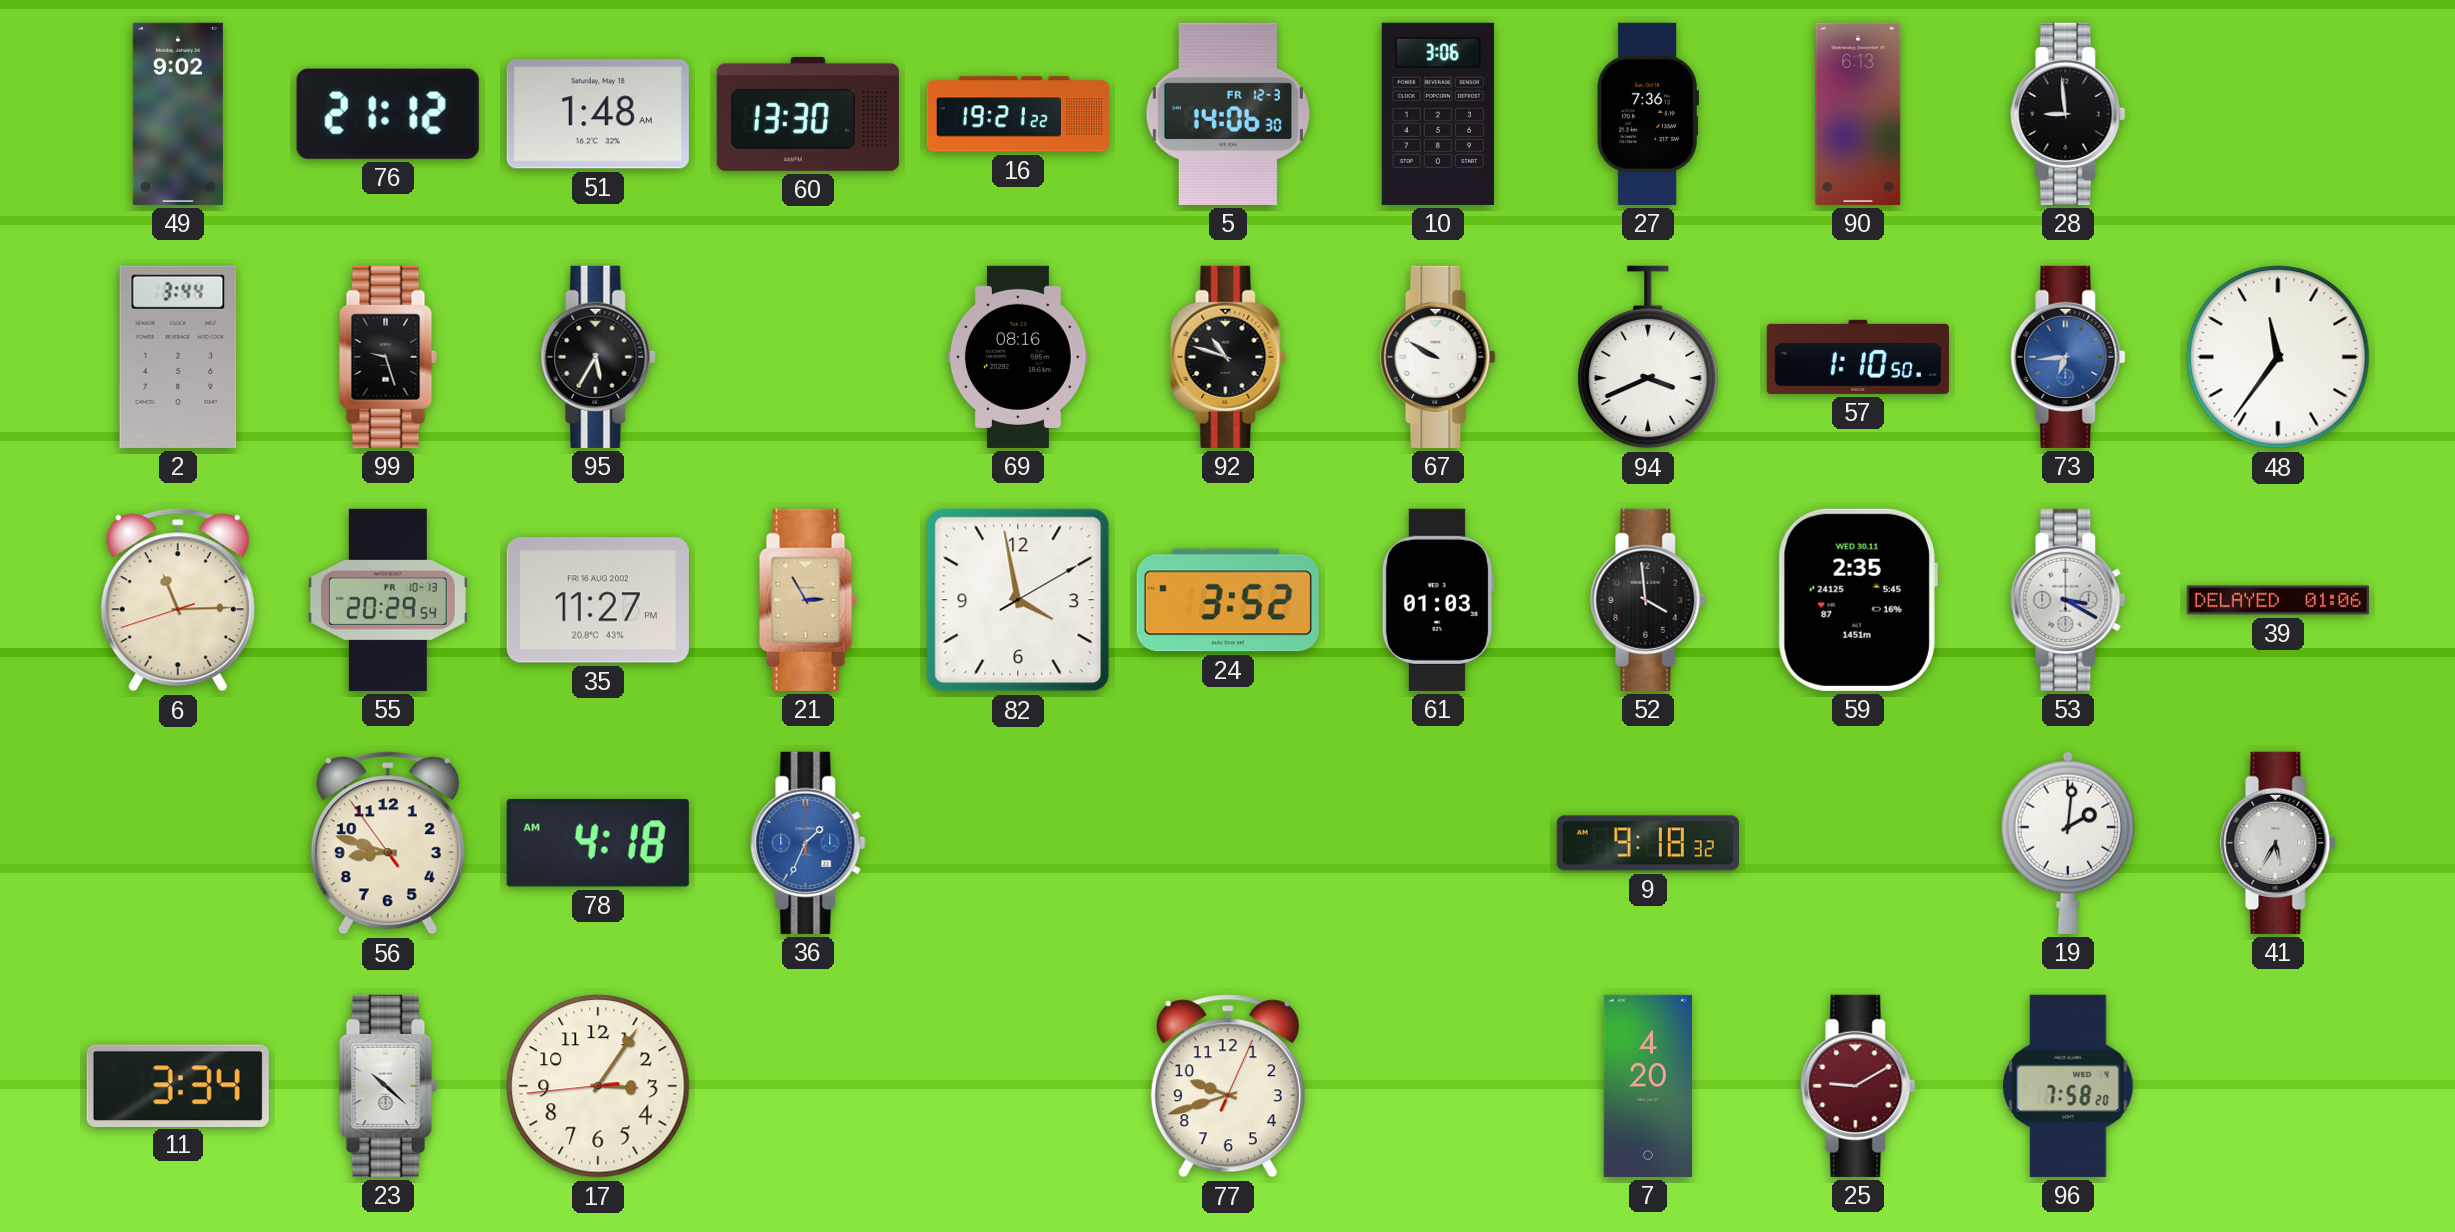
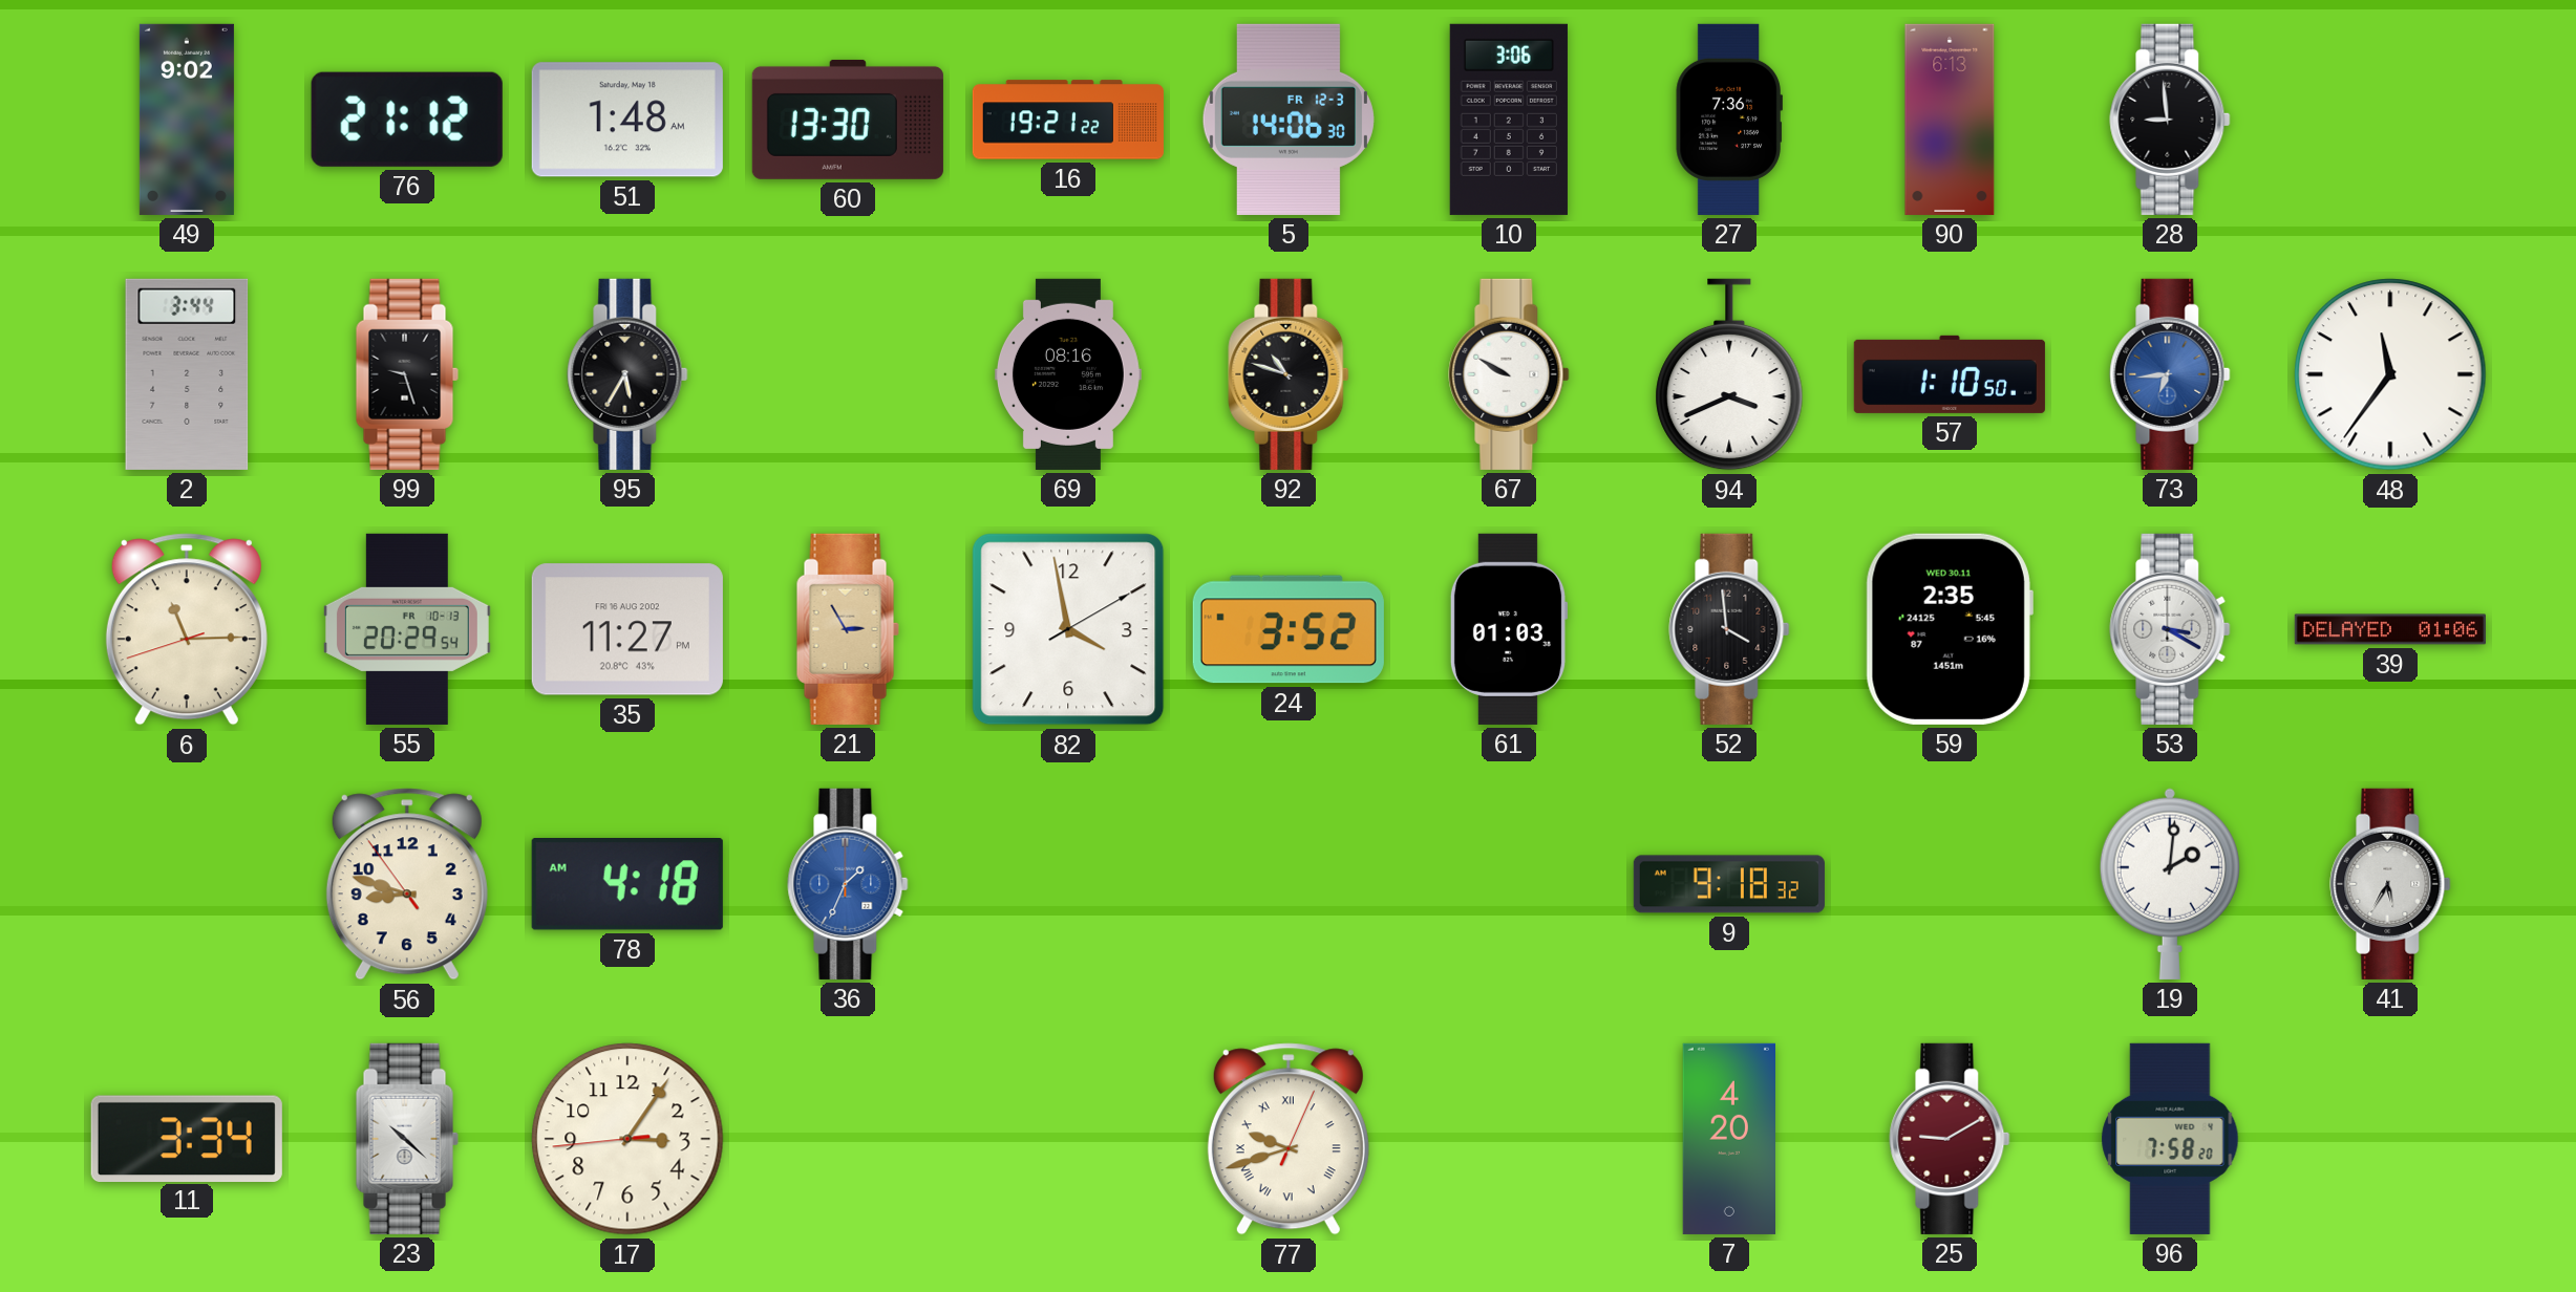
77 numerals: Arabic -> Roman
